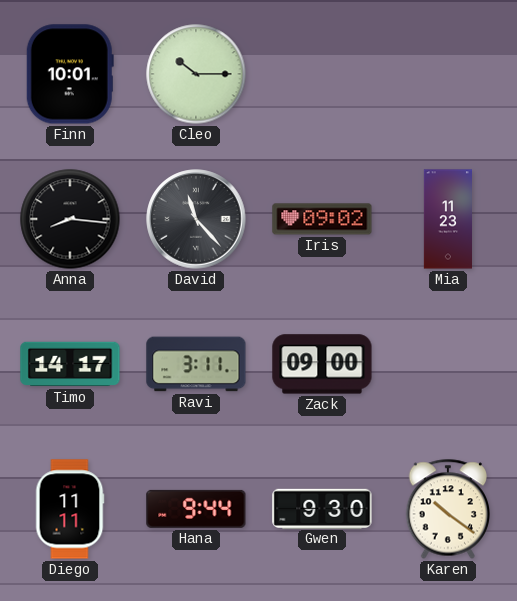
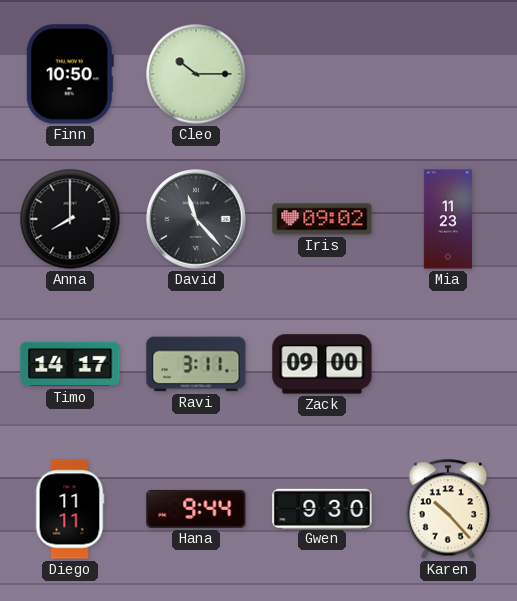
Finn: 10:01 -> 10:50
Anna: 8:16 -> 8:00
Karen: 10:21 -> 10:23
